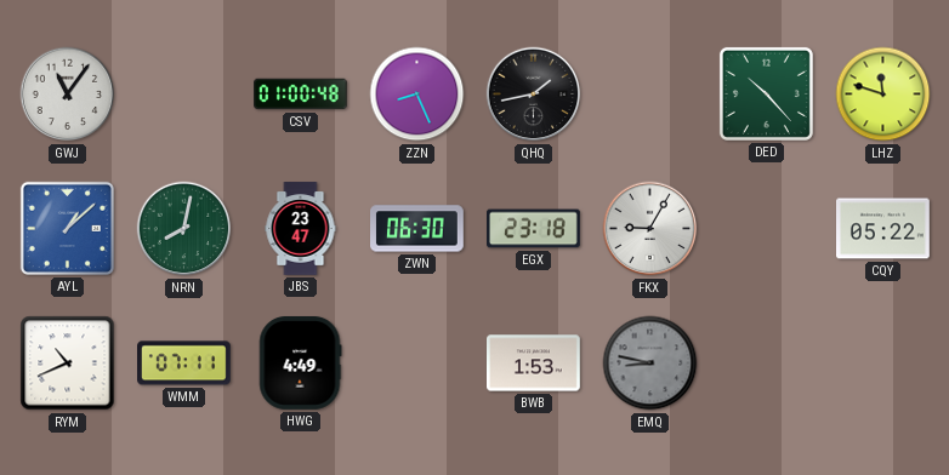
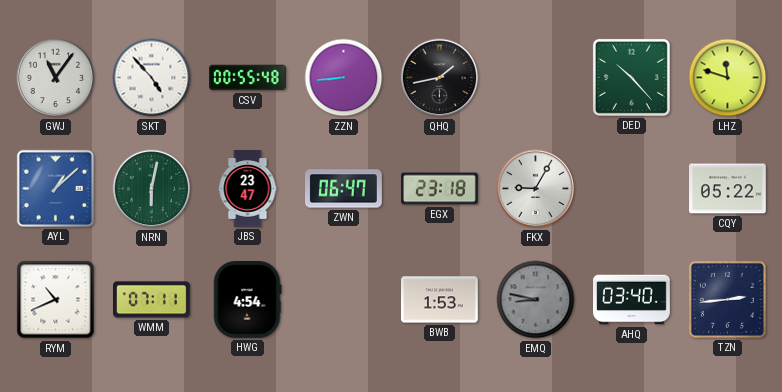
SKT: none -> 4:53
CSV: 01:00 -> 00:55
ZZN: 8:26 -> 8:44
NRN: 8:02 -> 6:02
ZWN: 06:30 -> 06:47
HWG: 4:49 -> 4:54
AHQ: none -> 03:40
TZN: none -> 2:44
